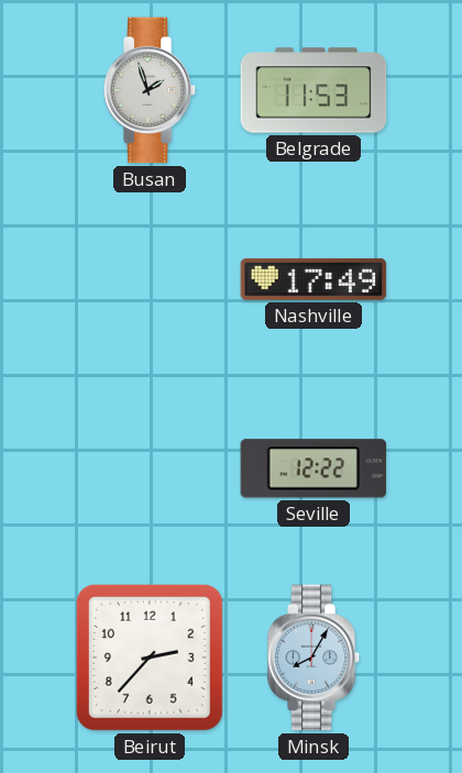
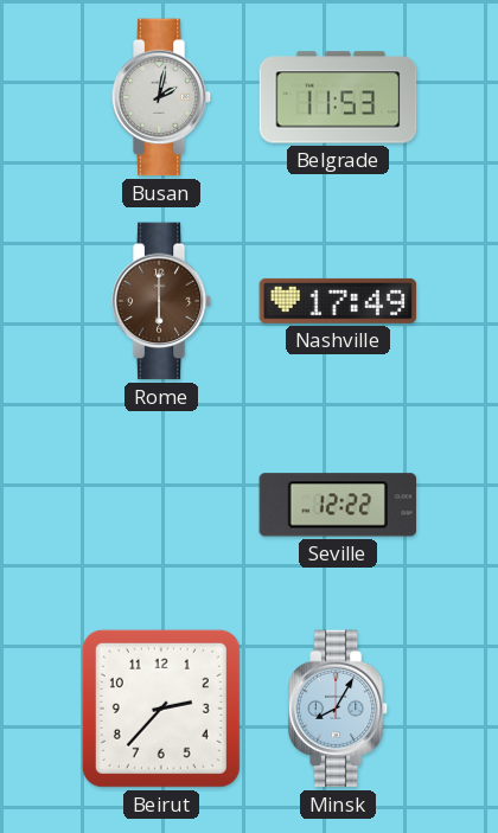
Busan: 1:57 -> 2:02
Rome: none -> 6:00
